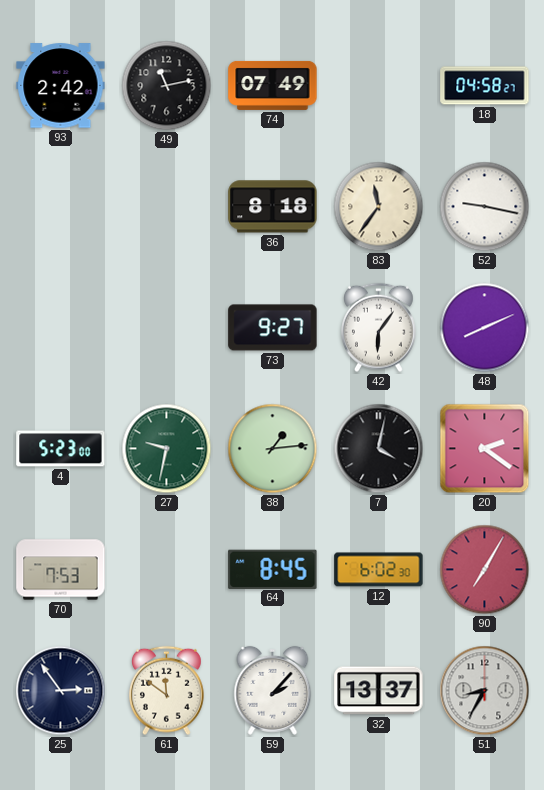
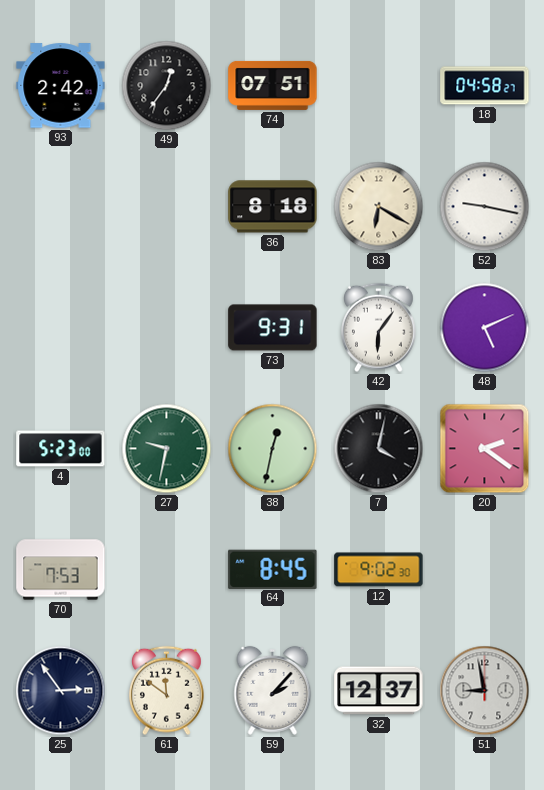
49: 11:13 -> 12:36
74: 07:49 -> 07:51
83: 11:36 -> 6:20
73: 9:27 -> 9:31
48: 8:11 -> 5:11
38: 1:14 -> 12:32
12: 6:02 -> 9:02
90: 7:05 -> none
32: 13:37 -> 12:37
51: 8:35 -> 8:58
